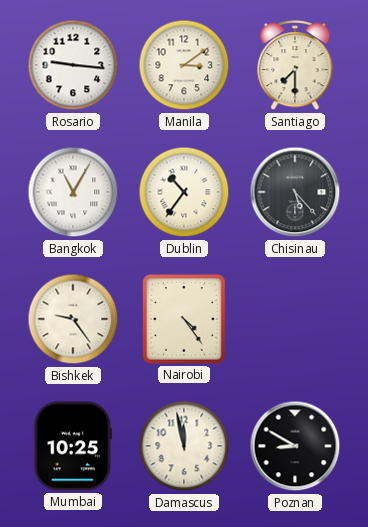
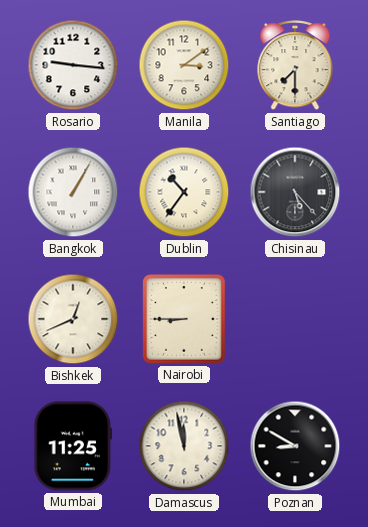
Bangkok: 11:05 -> 1:05
Bishkek: 9:24 -> 12:41
Nairobi: 4:24 -> 8:45
Mumbai: 10:25 -> 11:25
